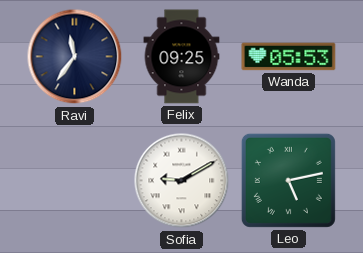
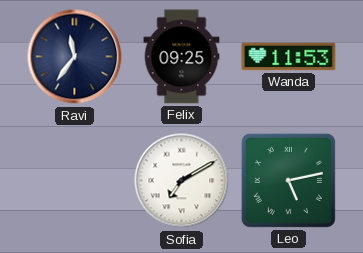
Wanda: 05:53 -> 11:53
Sofia: 9:10 -> 7:10
